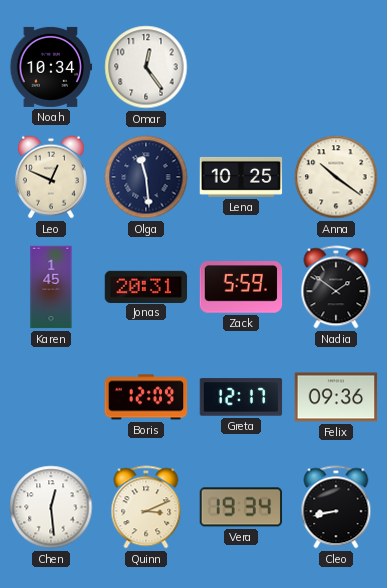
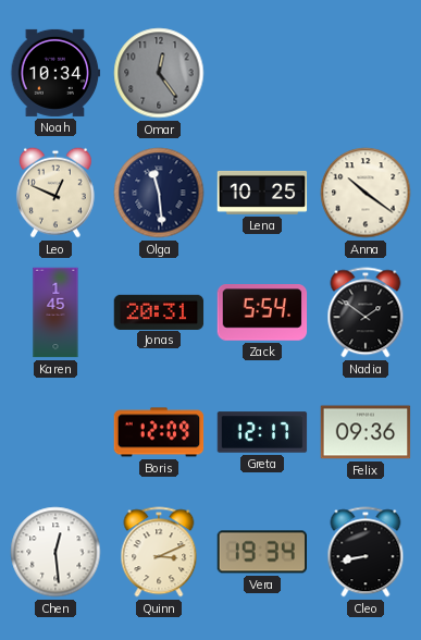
Omar dial: white -> grey
Zack: 5:59 -> 5:54
